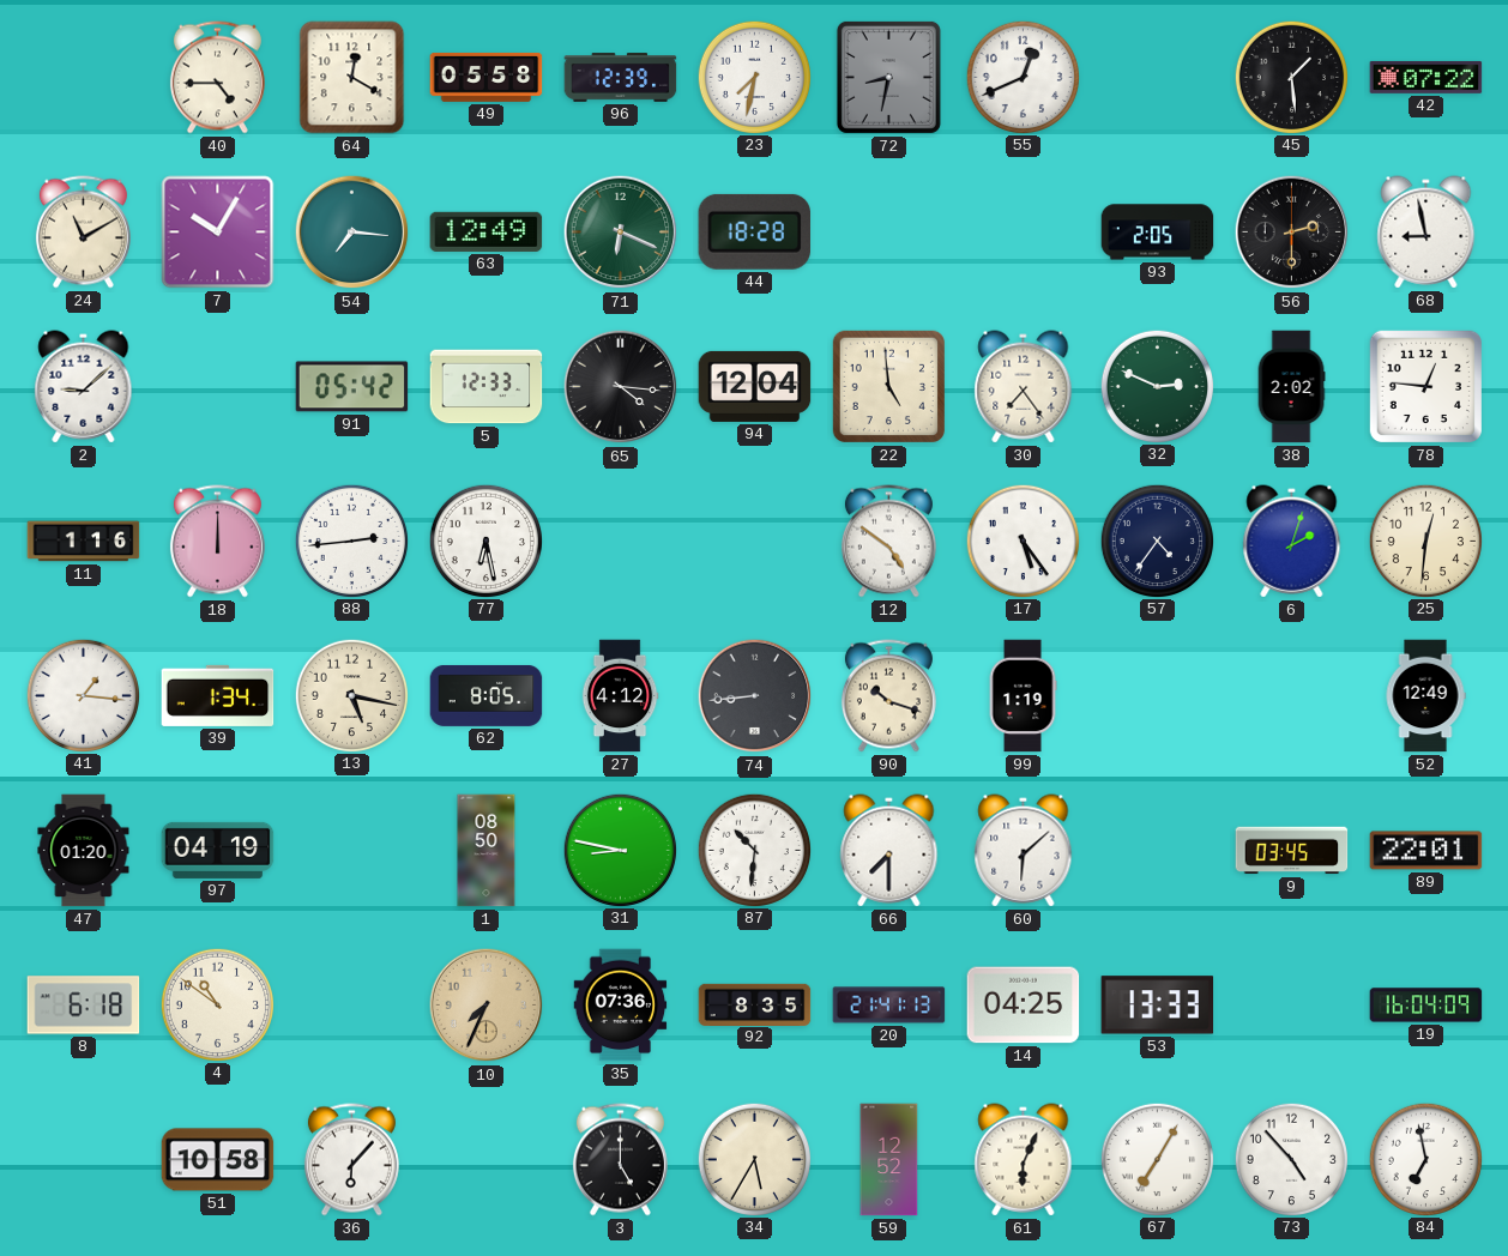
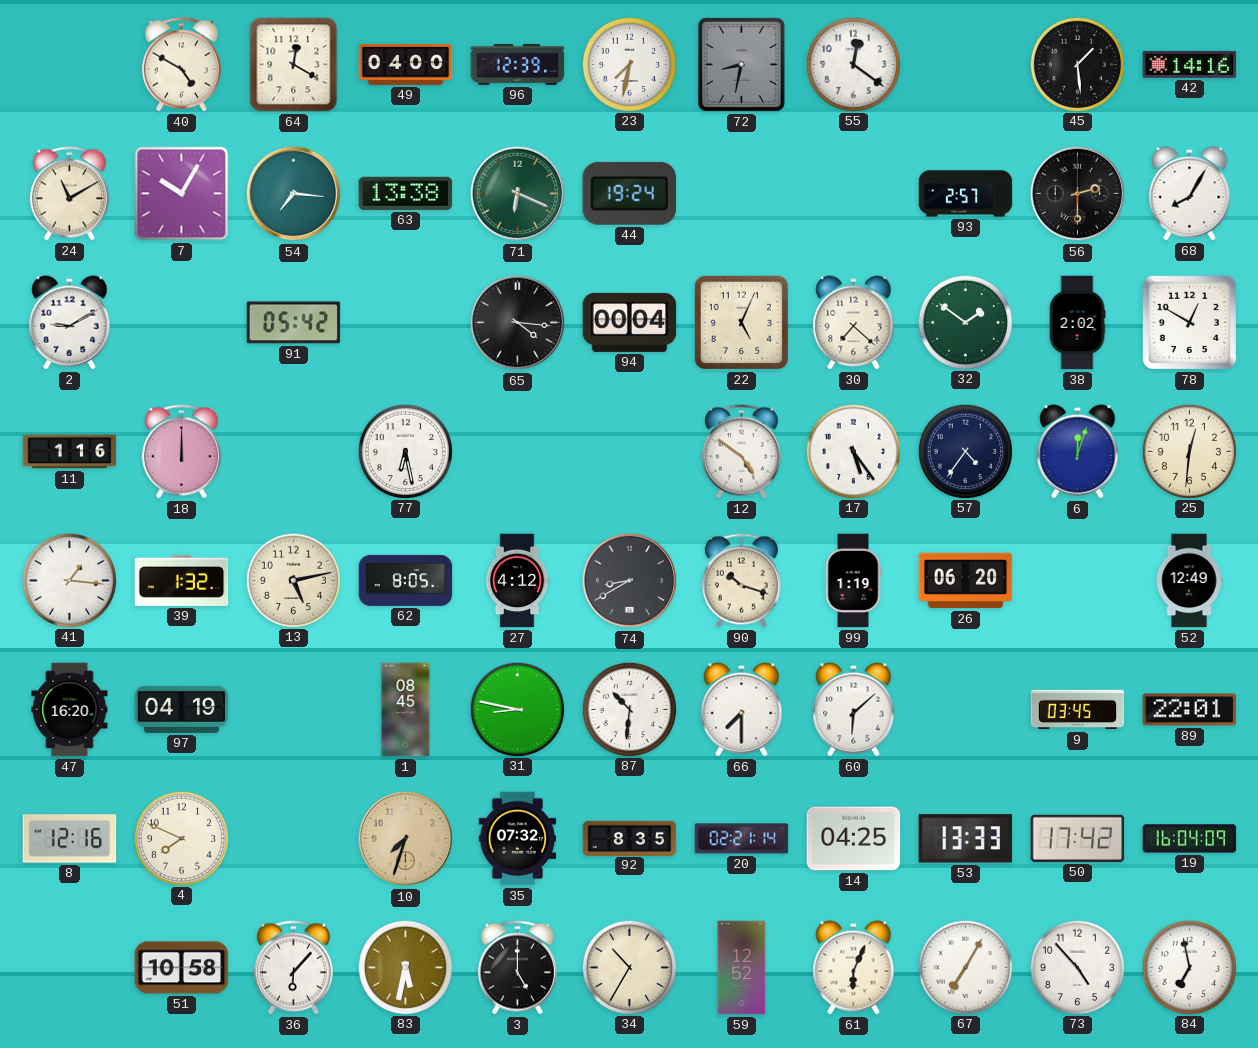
40: 4:45 -> 4:50
49: 05:58 -> 04:00
55: 12:41 -> 12:21
42: 07:22 -> 14:16
63: 12:49 -> 13:38
44: 18:28 -> 19:24
93: 2:05 -> 2:57
68: 8:58 -> 8:05
2: 9:08 -> 9:10
5: 12:33 -> none
94: 12:04 -> 00:04
22: 4:59 -> 5:04
30: 7:24 -> 7:22
32: 2:49 -> 1:51
78: 12:46 -> 12:50
88: 2:44 -> none
6: 2:03 -> 12:03
39: 1:34 -> 1:32
13: 5:17 -> 5:13
74: 8:44 -> 8:40
26: none -> 06:20
47: 01:20 -> 16:20
1: 08:50 -> 08:45
8: 6:18 -> 12:16
4: 10:51 -> 7:49
10: 7:34 -> 7:33
35: 07:36 -> 07:32
20: 21:41 -> 02:21
50: none -> 17:42
83: none -> 5:32
34: 5:35 -> 10:35
